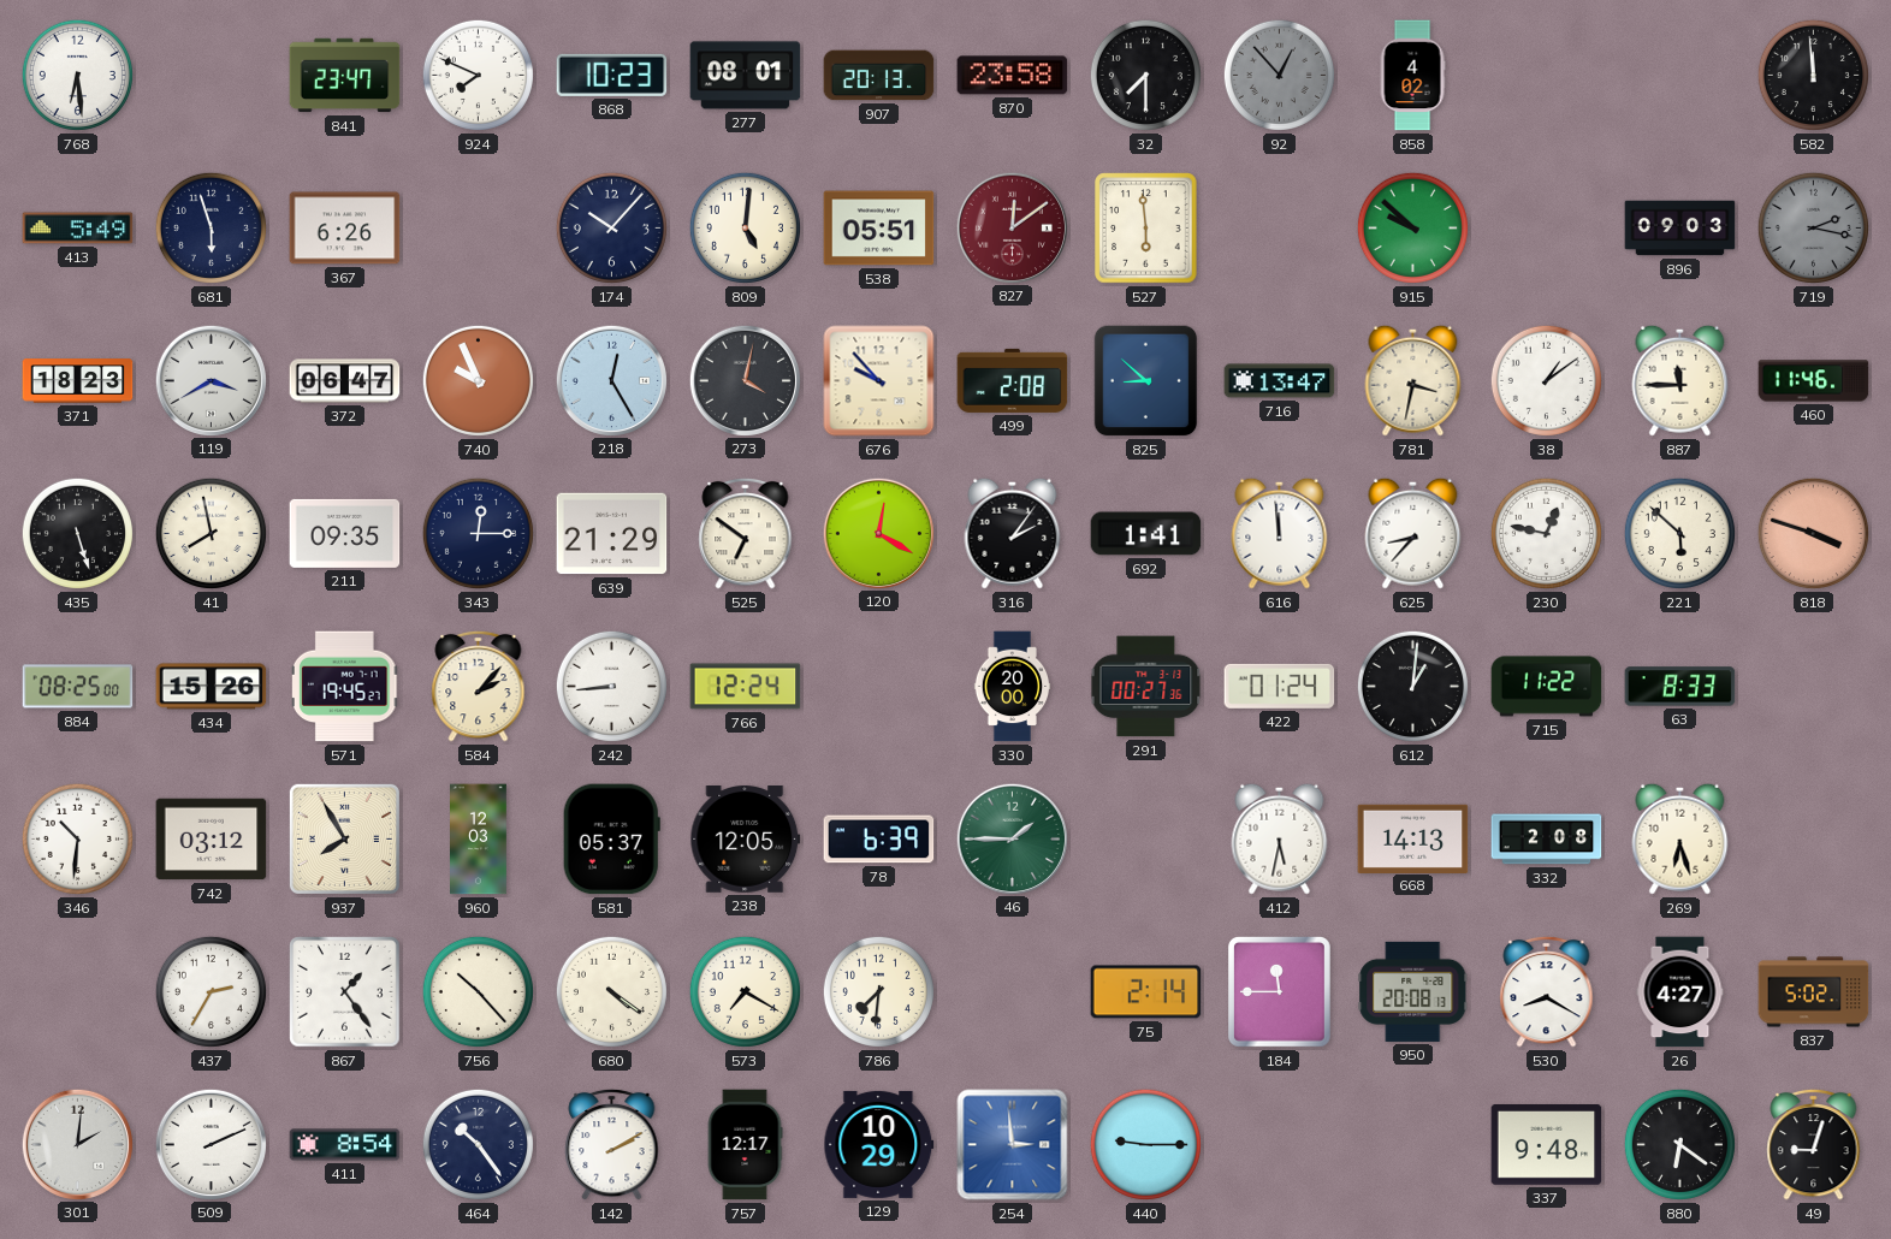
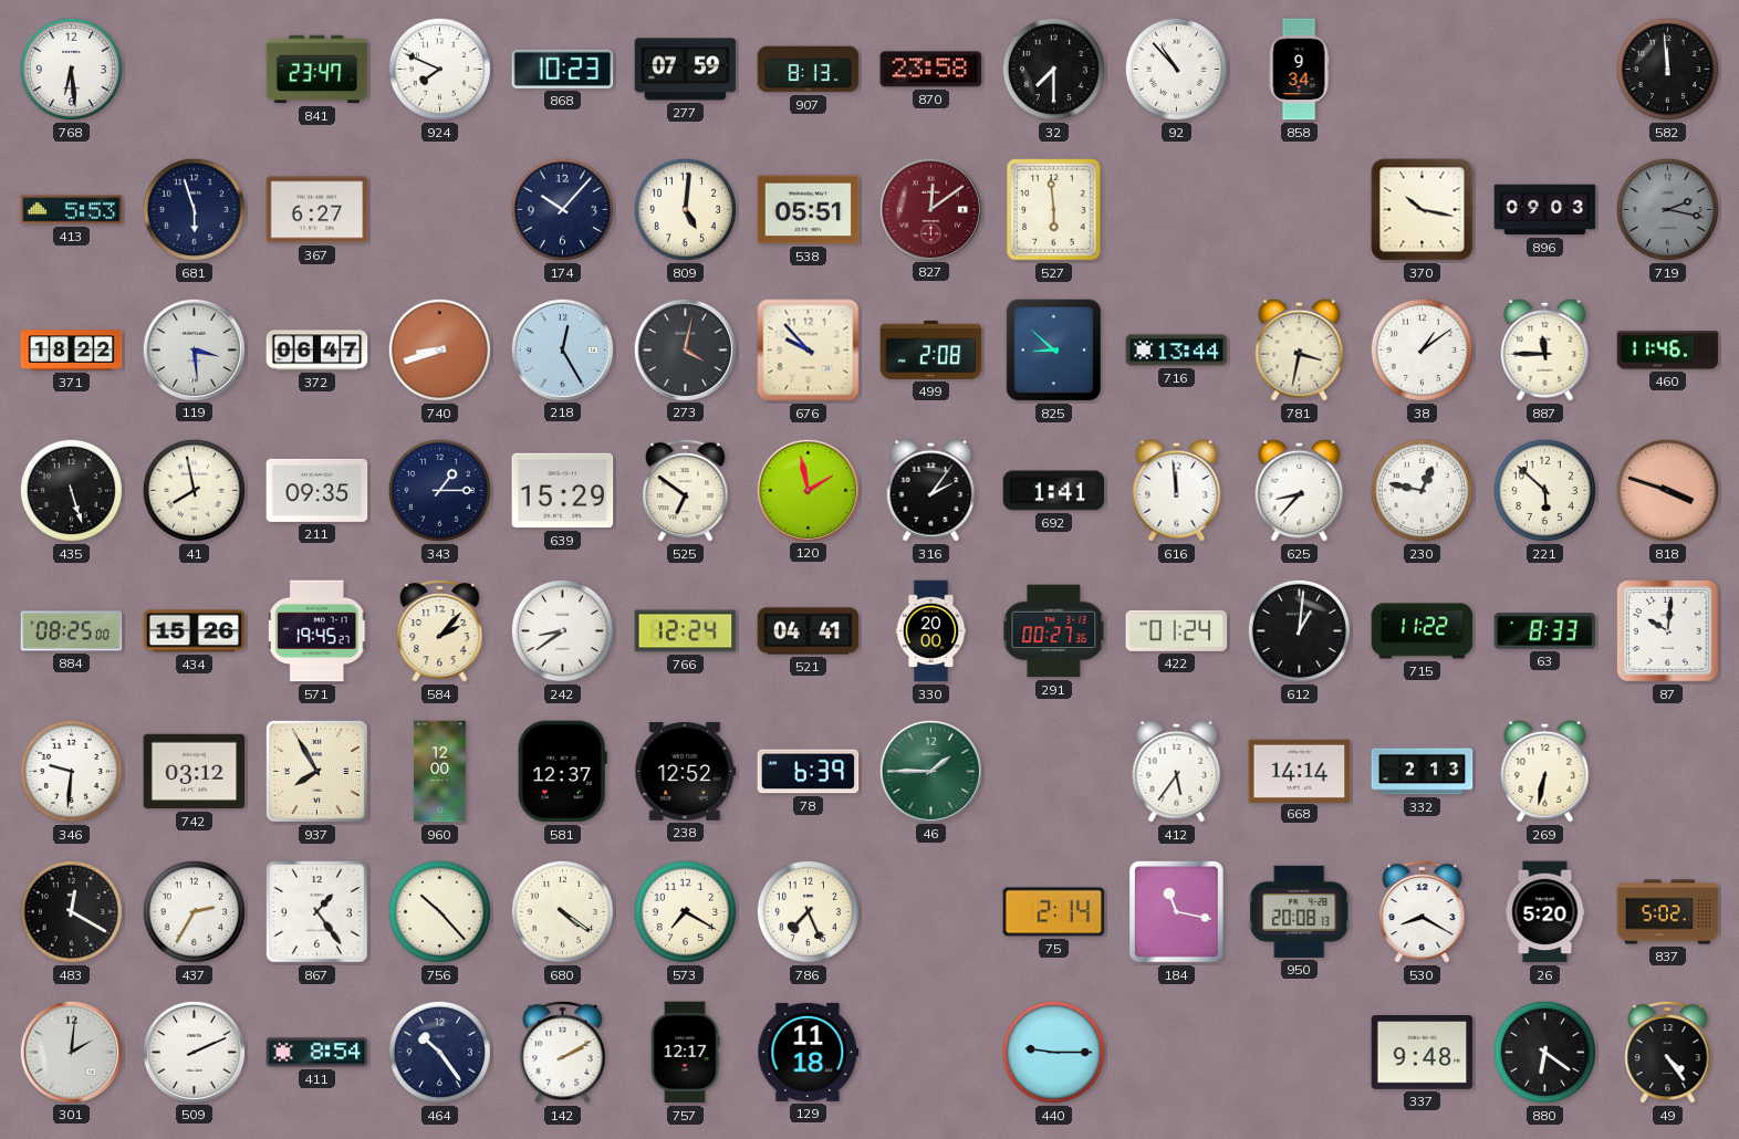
277: 08:01 -> 07:59
907: 20:13 -> 8:13
92: 12:53 -> 10:53
92 dial: grey -> white
858: 4:02 -> 9:34
413: 5:49 -> 5:53
367: 6:26 -> 6:27
915: 9:52 -> none
370: none -> 10:17
371: 18:23 -> 18:22
119: 3:40 -> 3:29
740: 9:56 -> 8:42
716: 13:47 -> 13:44
343: 12:15 -> 1:15
639: 21:29 -> 15:29
120: 12:20 -> 1:58
242: 8:44 -> 8:39
521: none -> 04:41
87: none -> 10:01
346: 10:31 -> 9:31
960: 12:03 -> 12:00
581: 05:37 -> 12:37
238: 12:05 -> 12:52
412: 5:32 -> 5:36
668: 14:13 -> 14:14
332: 2:08 -> 2:13
269: 6:27 -> 6:32
483: none -> 12:20
786: 7:31 -> 7:26
184: 11:45 -> 11:17
26: 4:27 -> 5:20
129: 10:29 -> 11:18
254: 2:59 -> none
49: 9:03 -> 4:24
